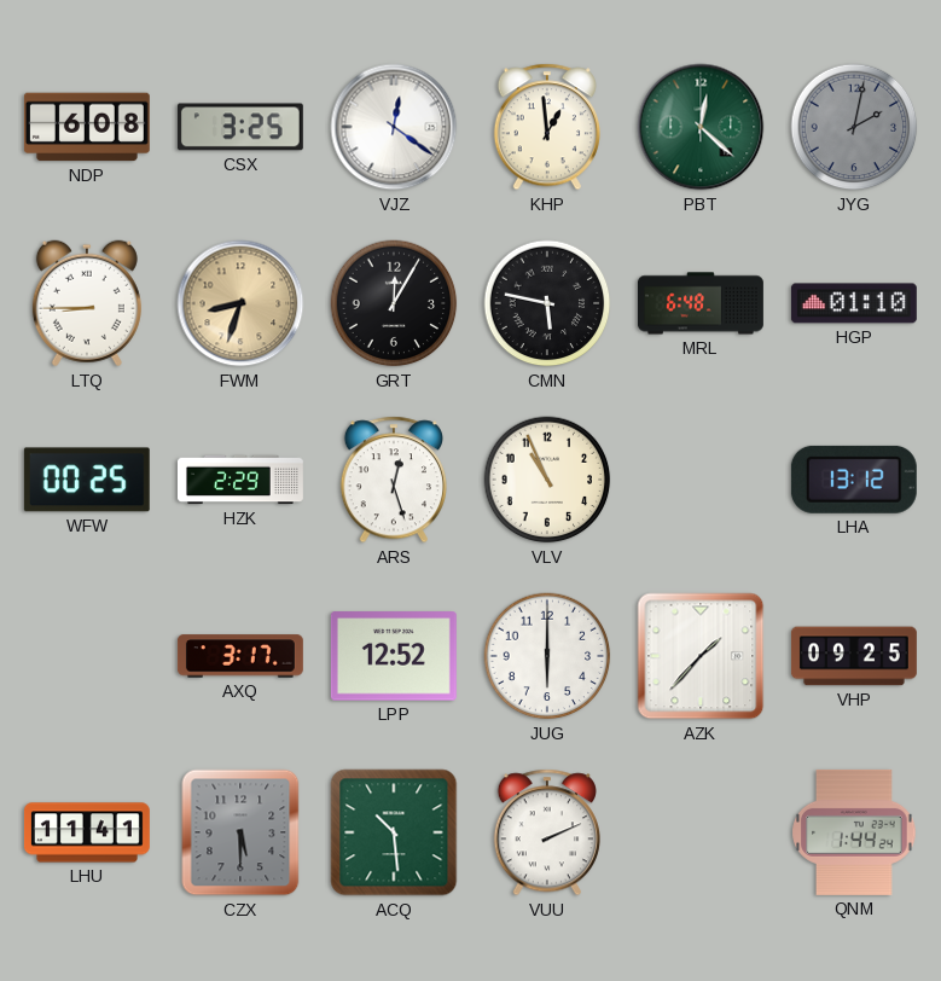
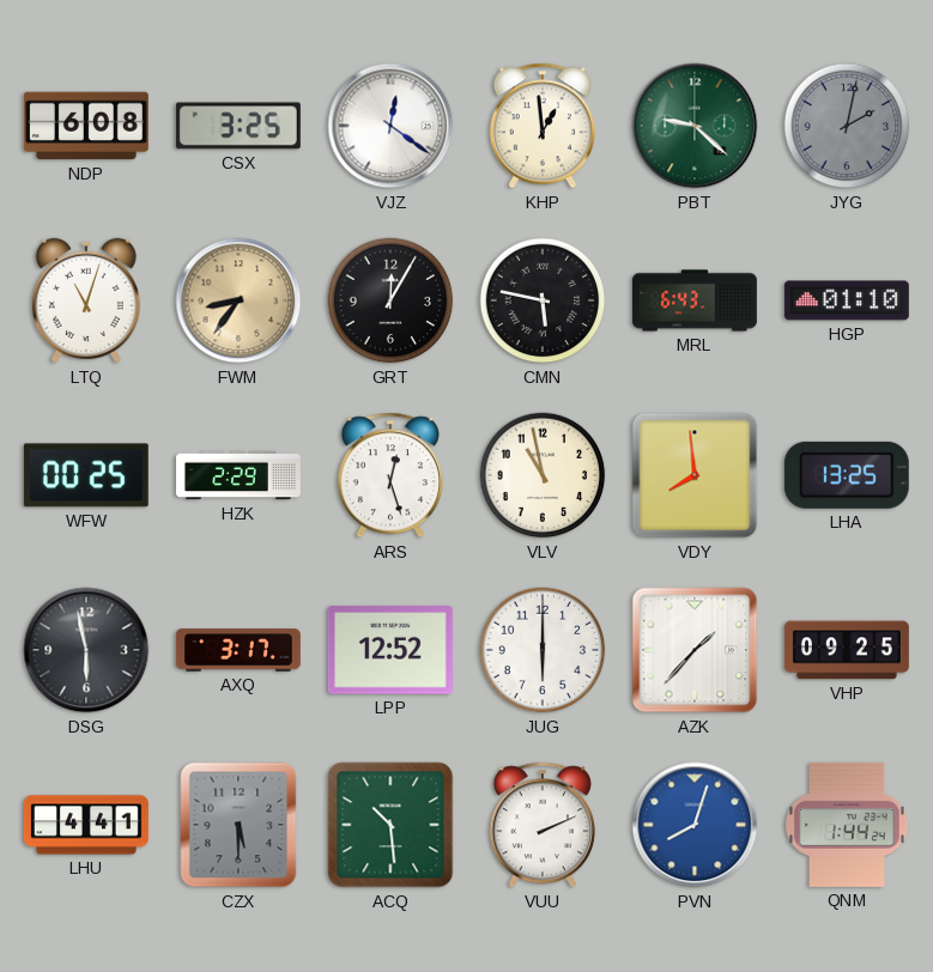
PBT: 12:22 -> 9:22
LTQ: 8:45 -> 11:03
FWM: 8:33 -> 8:36
MRL: 6:48 -> 6:43
VLV: 10:56 -> 10:58
VDY: none -> 7:59
LHA: 13:12 -> 13:25
DSG: none -> 5:58
LHU: 11:41 -> 4:41
PVN: none -> 8:03
